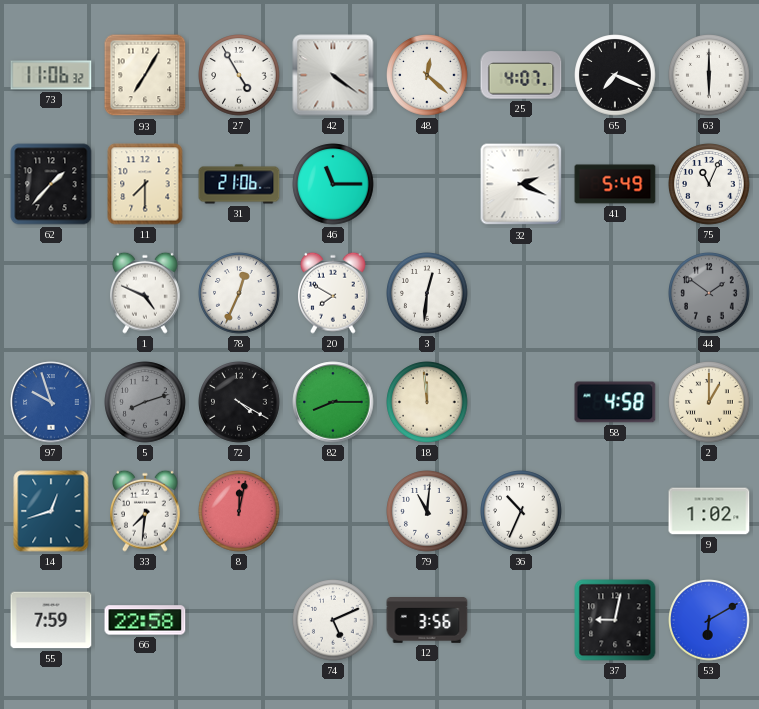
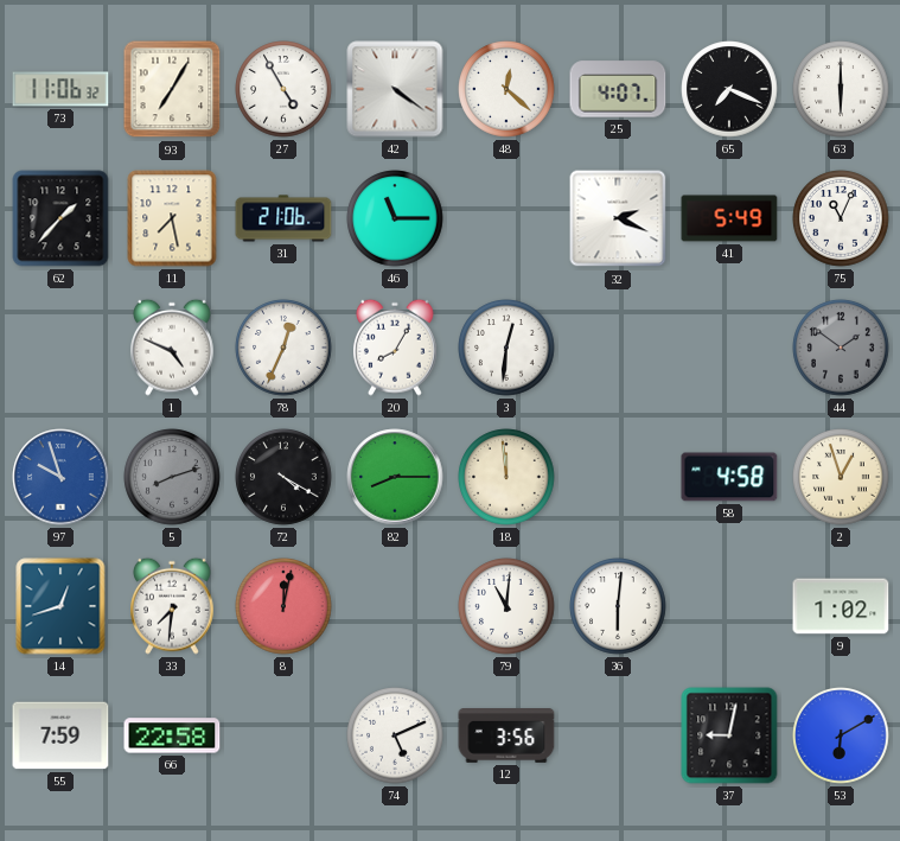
11: 7:30 -> 7:28
20: 7:50 -> 8:05
2: 1:00 -> 12:57
36: 10:34 -> 6:01
